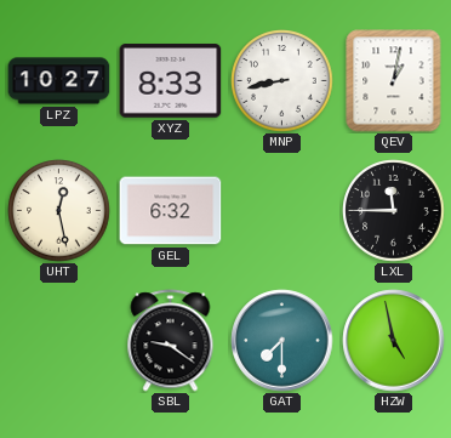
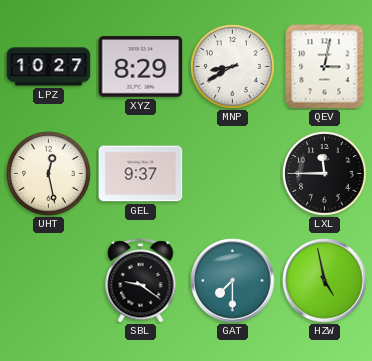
XYZ: 8:33 -> 8:29
MNP: 8:43 -> 8:40
QEV: 1:02 -> 3:02
GEL: 6:32 -> 9:37
